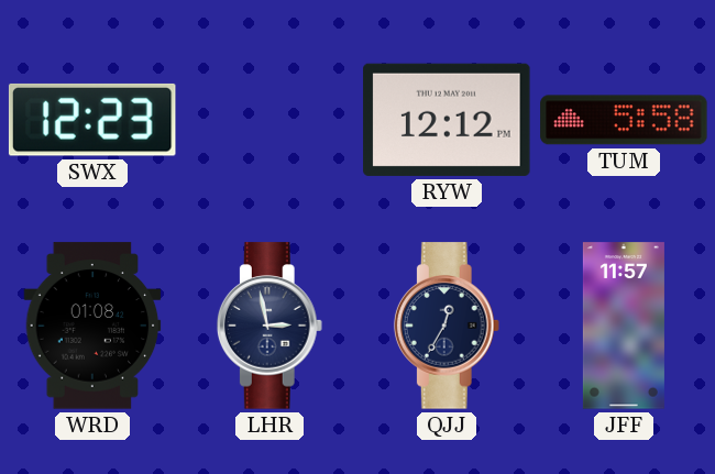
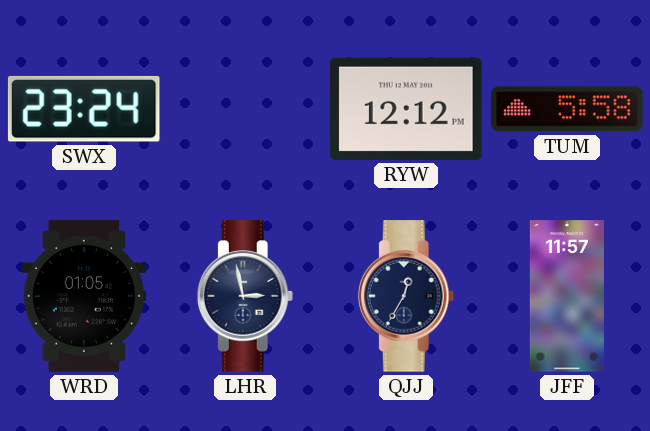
SWX: 12:23 -> 23:24
WRD: 01:08 -> 01:05
